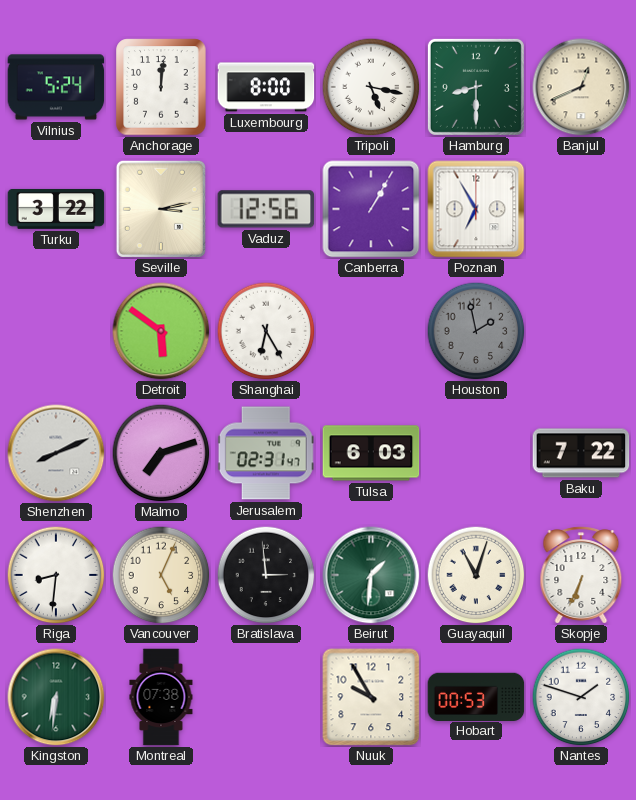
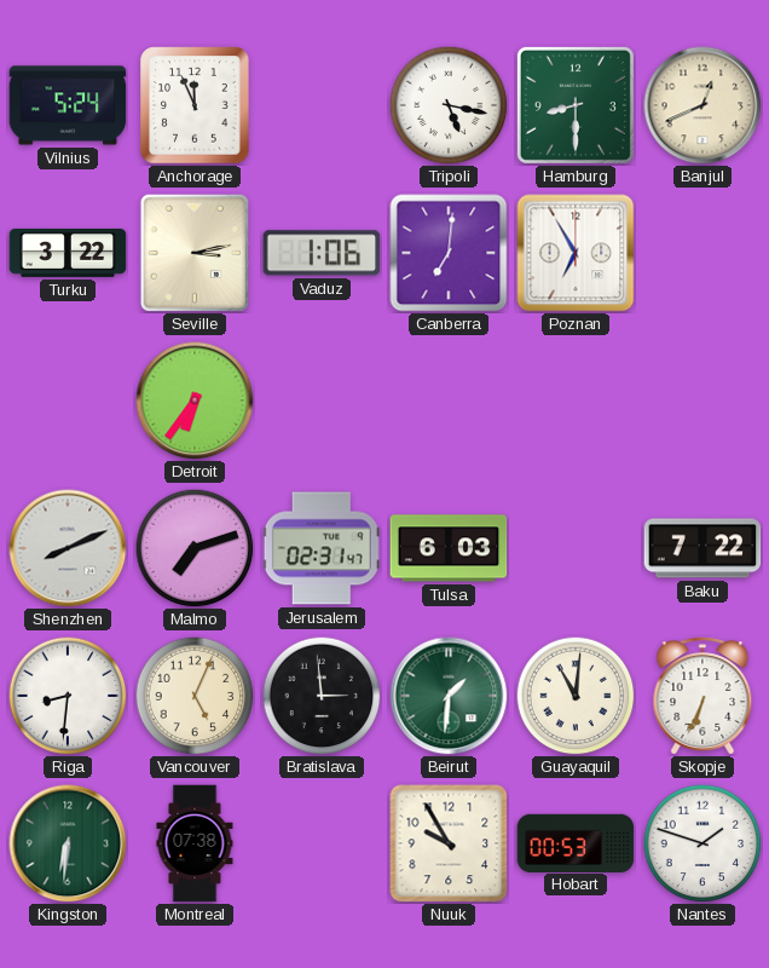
Anchorage: 12:01 -> 11:56
Luxembourg: 8:00 -> none
Vaduz: 12:56 -> 1:06
Canberra: 1:05 -> 7:01
Detroit: 5:51 -> 6:36
Shanghai: 6:25 -> none
Houston: 1:58 -> none
Guayaquil: 11:03 -> 11:01
